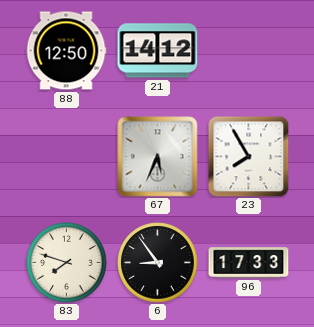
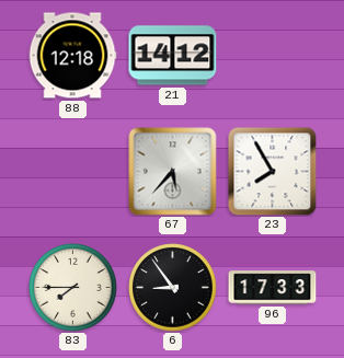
88: 12:50 -> 12:18
67: 5:34 -> 5:37
83: 7:48 -> 7:45
